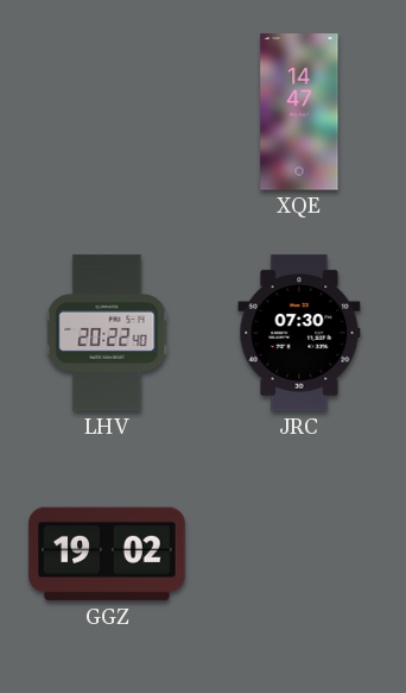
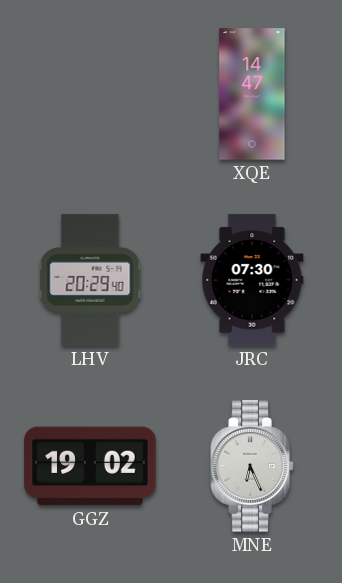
LHV: 20:22 -> 20:29
MNE: none -> 6:26
